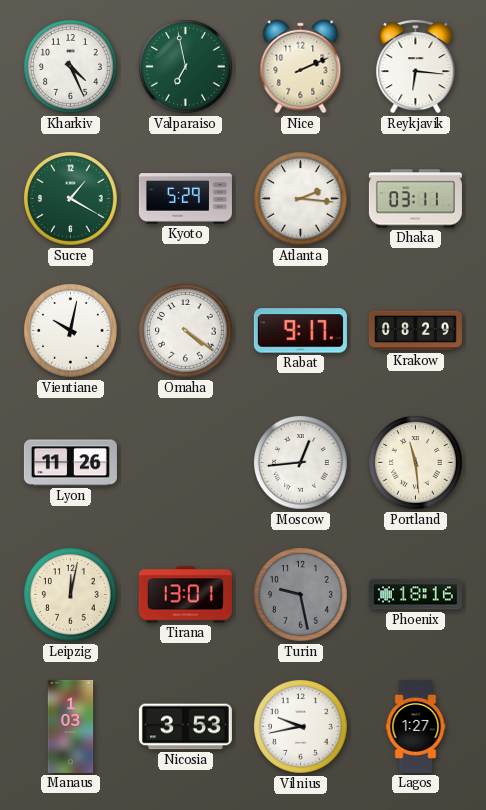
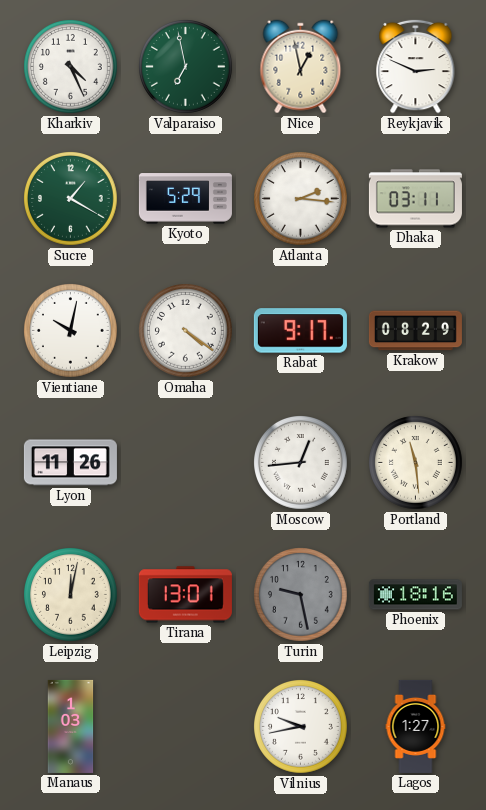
Nice: 2:11 -> 12:58
Reykjavik: 6:16 -> 2:49
Nicosia: 3:53 -> none
